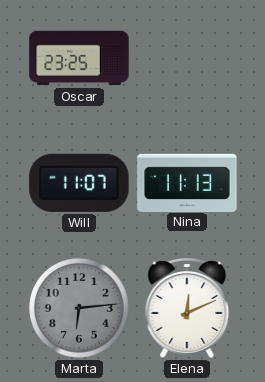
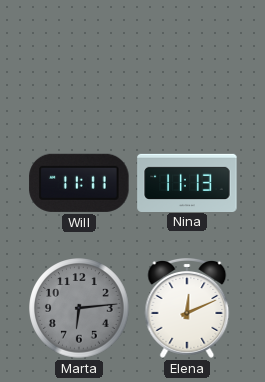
Oscar: 23:25 -> none
Will: 11:07 -> 11:11
